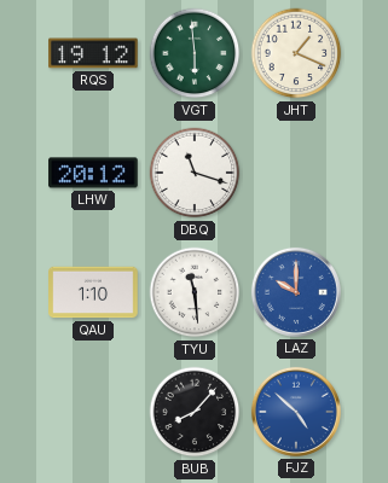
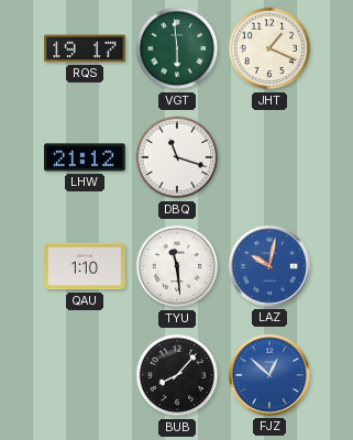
RQS: 19:12 -> 19:17
LHW: 20:12 -> 21:12
LAZ: 10:00 -> 10:02
FJZ: 4:52 -> 12:52
